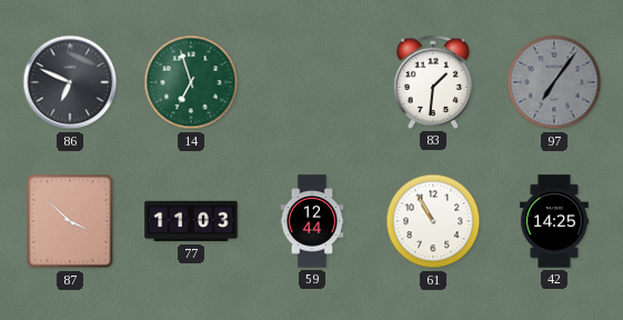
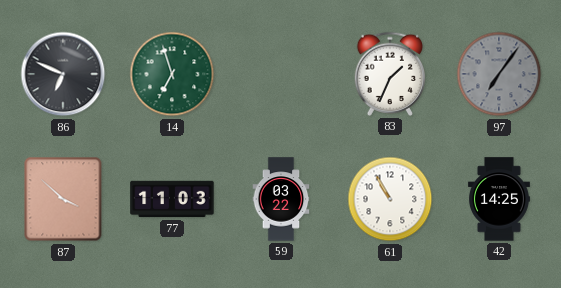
83: 1:31 -> 1:34
59: 12:44 -> 03:22
